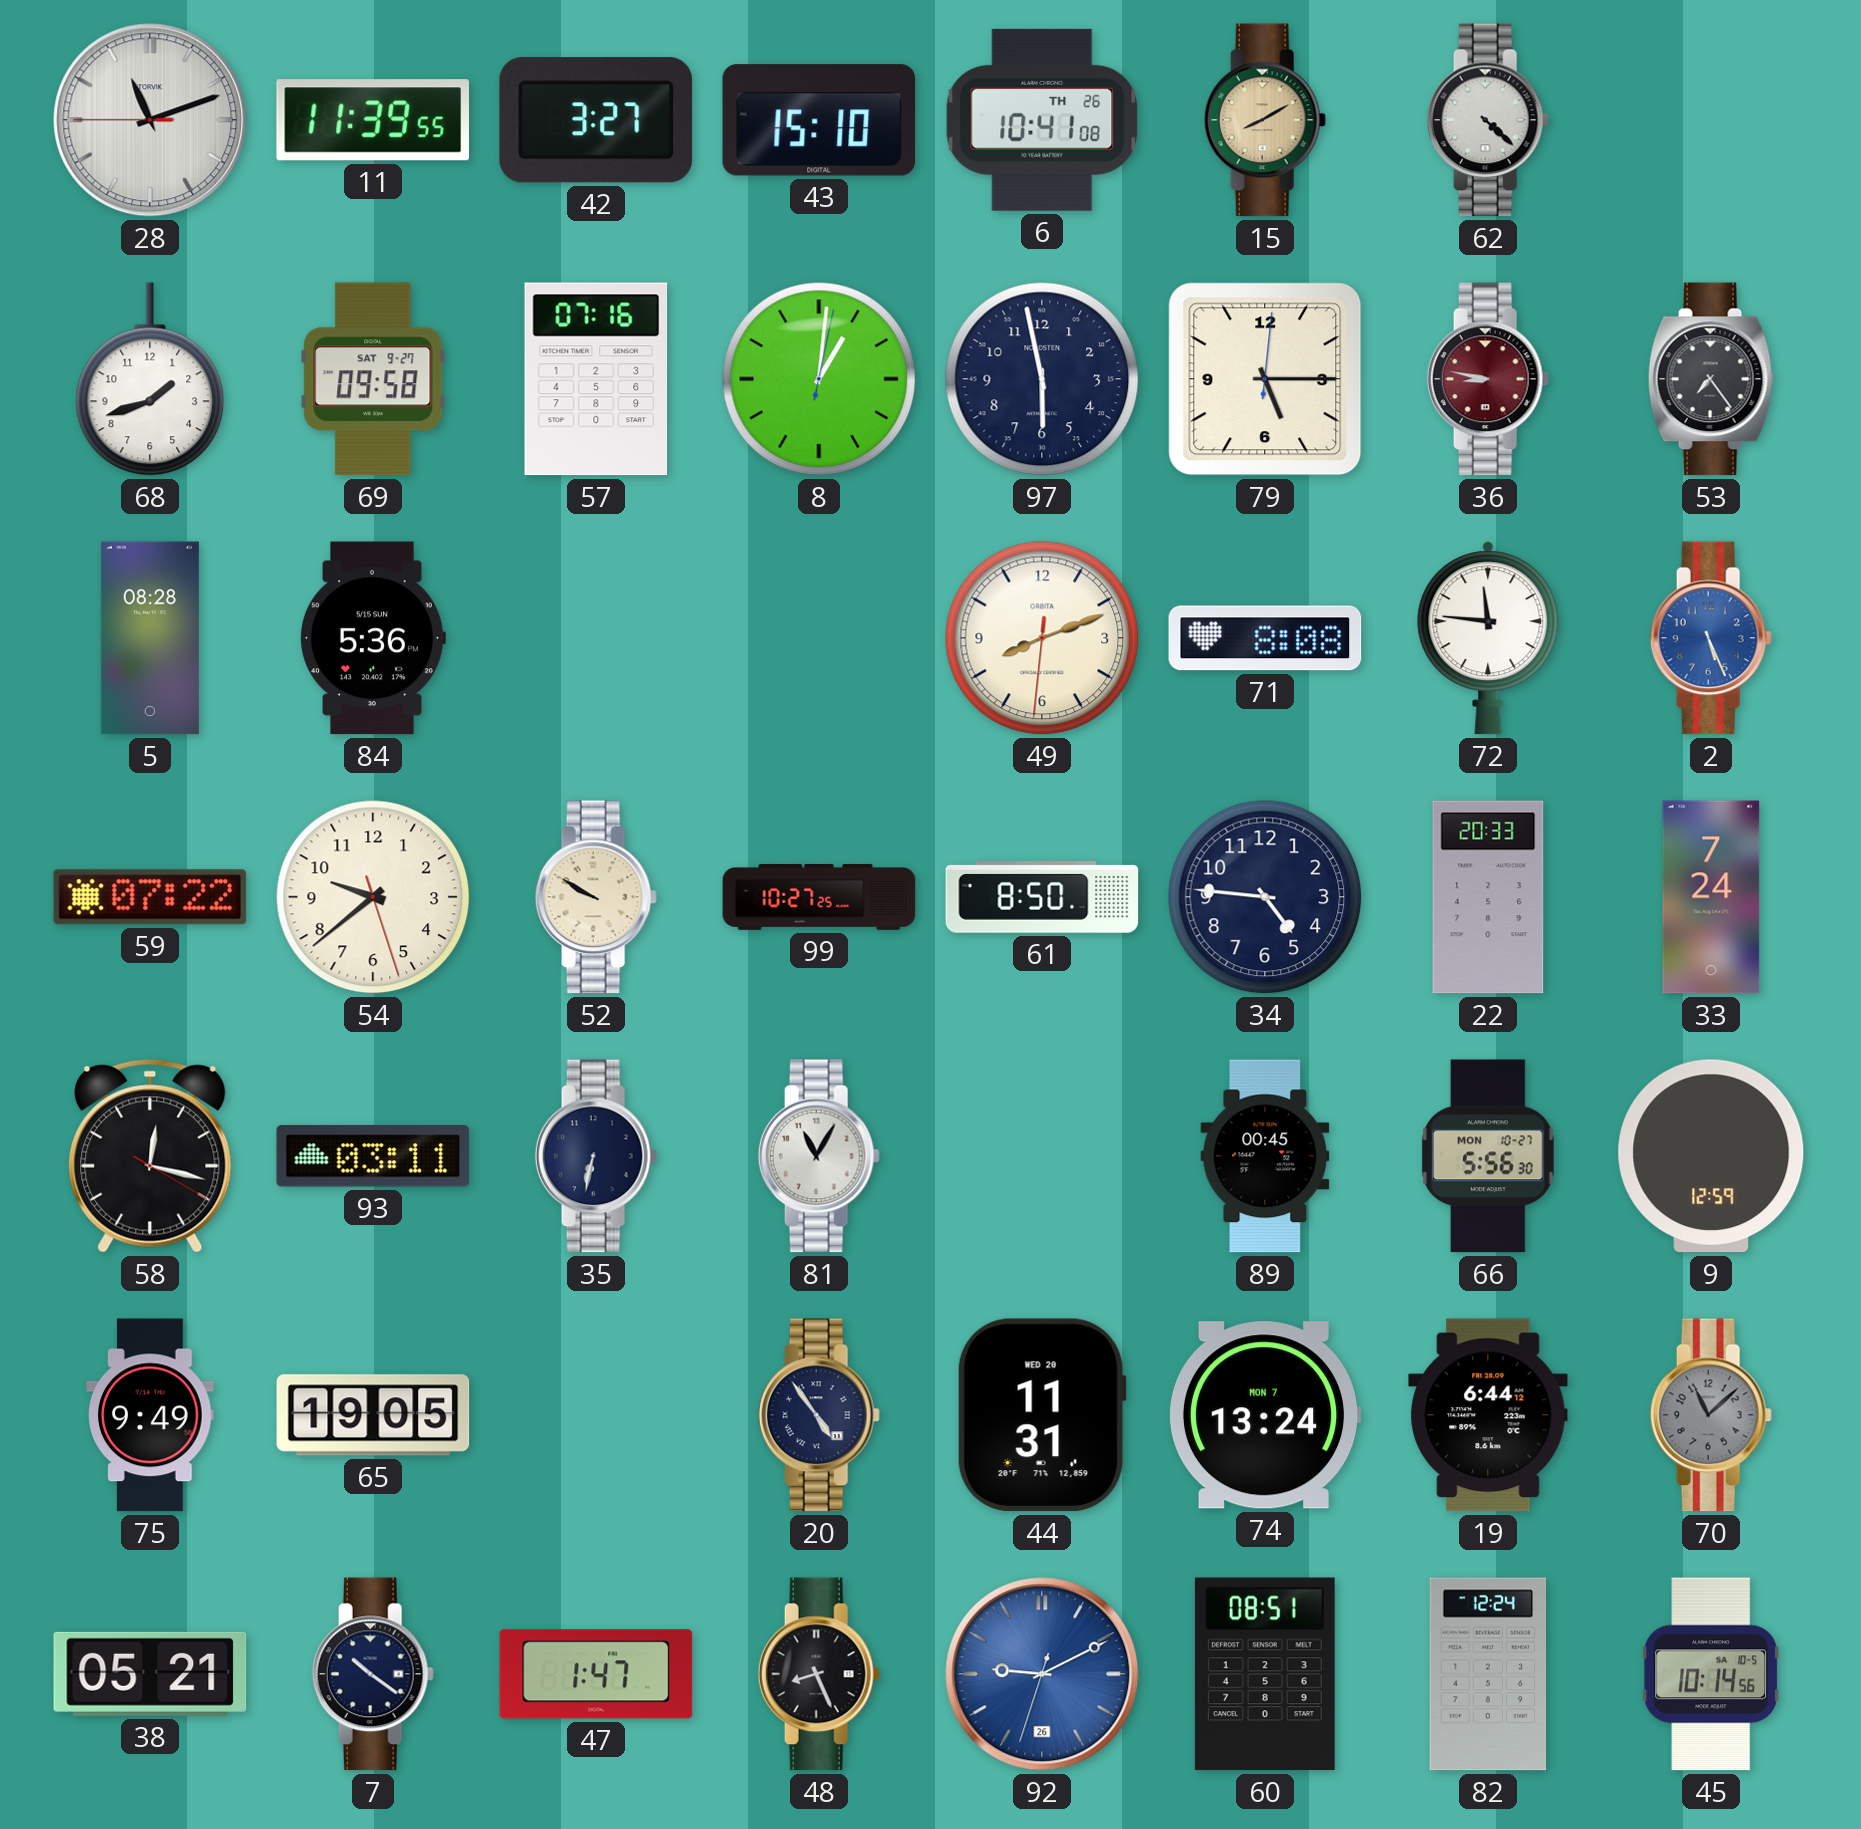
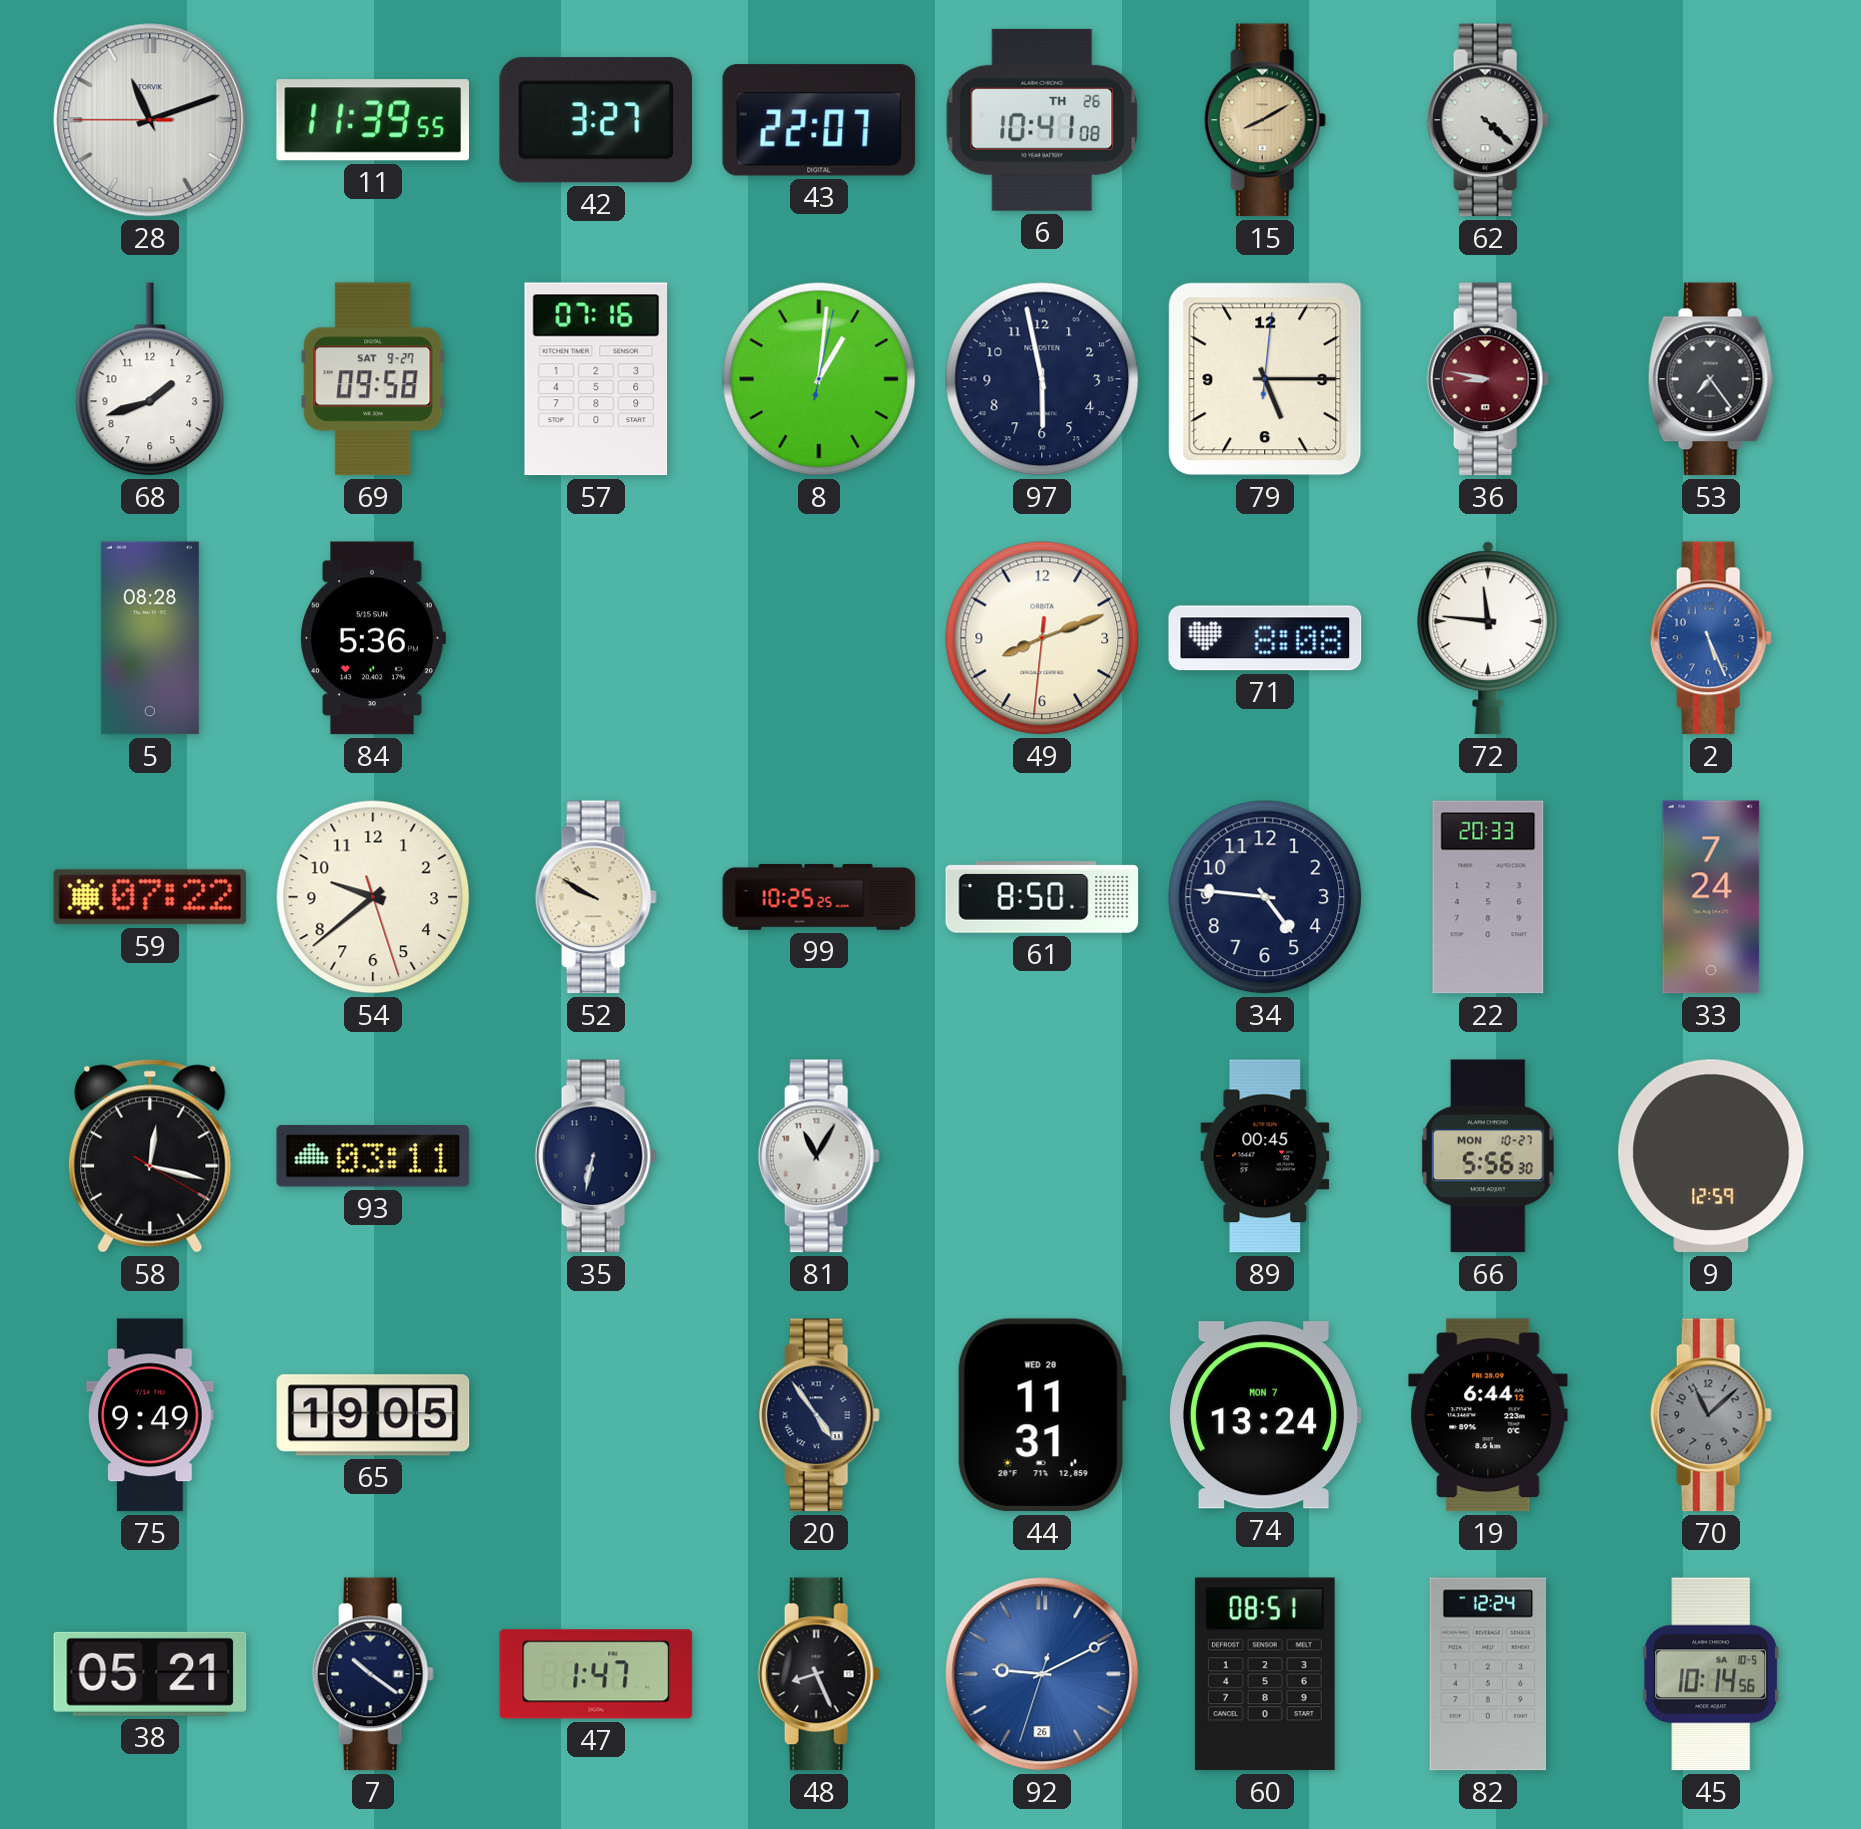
43: 15:10 -> 22:07
99: 10:27 -> 10:25
